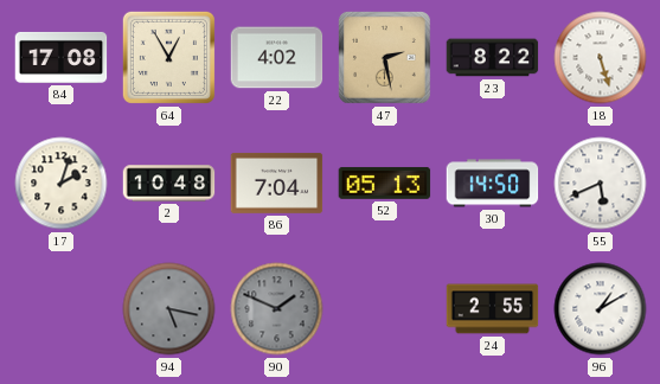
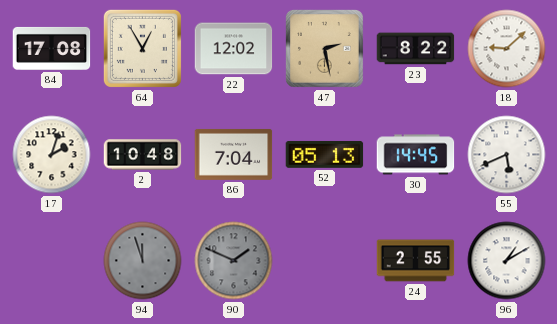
22: 4:02 -> 12:02
18: 5:27 -> 9:08
30: 14:50 -> 14:45
94: 5:17 -> 11:57
